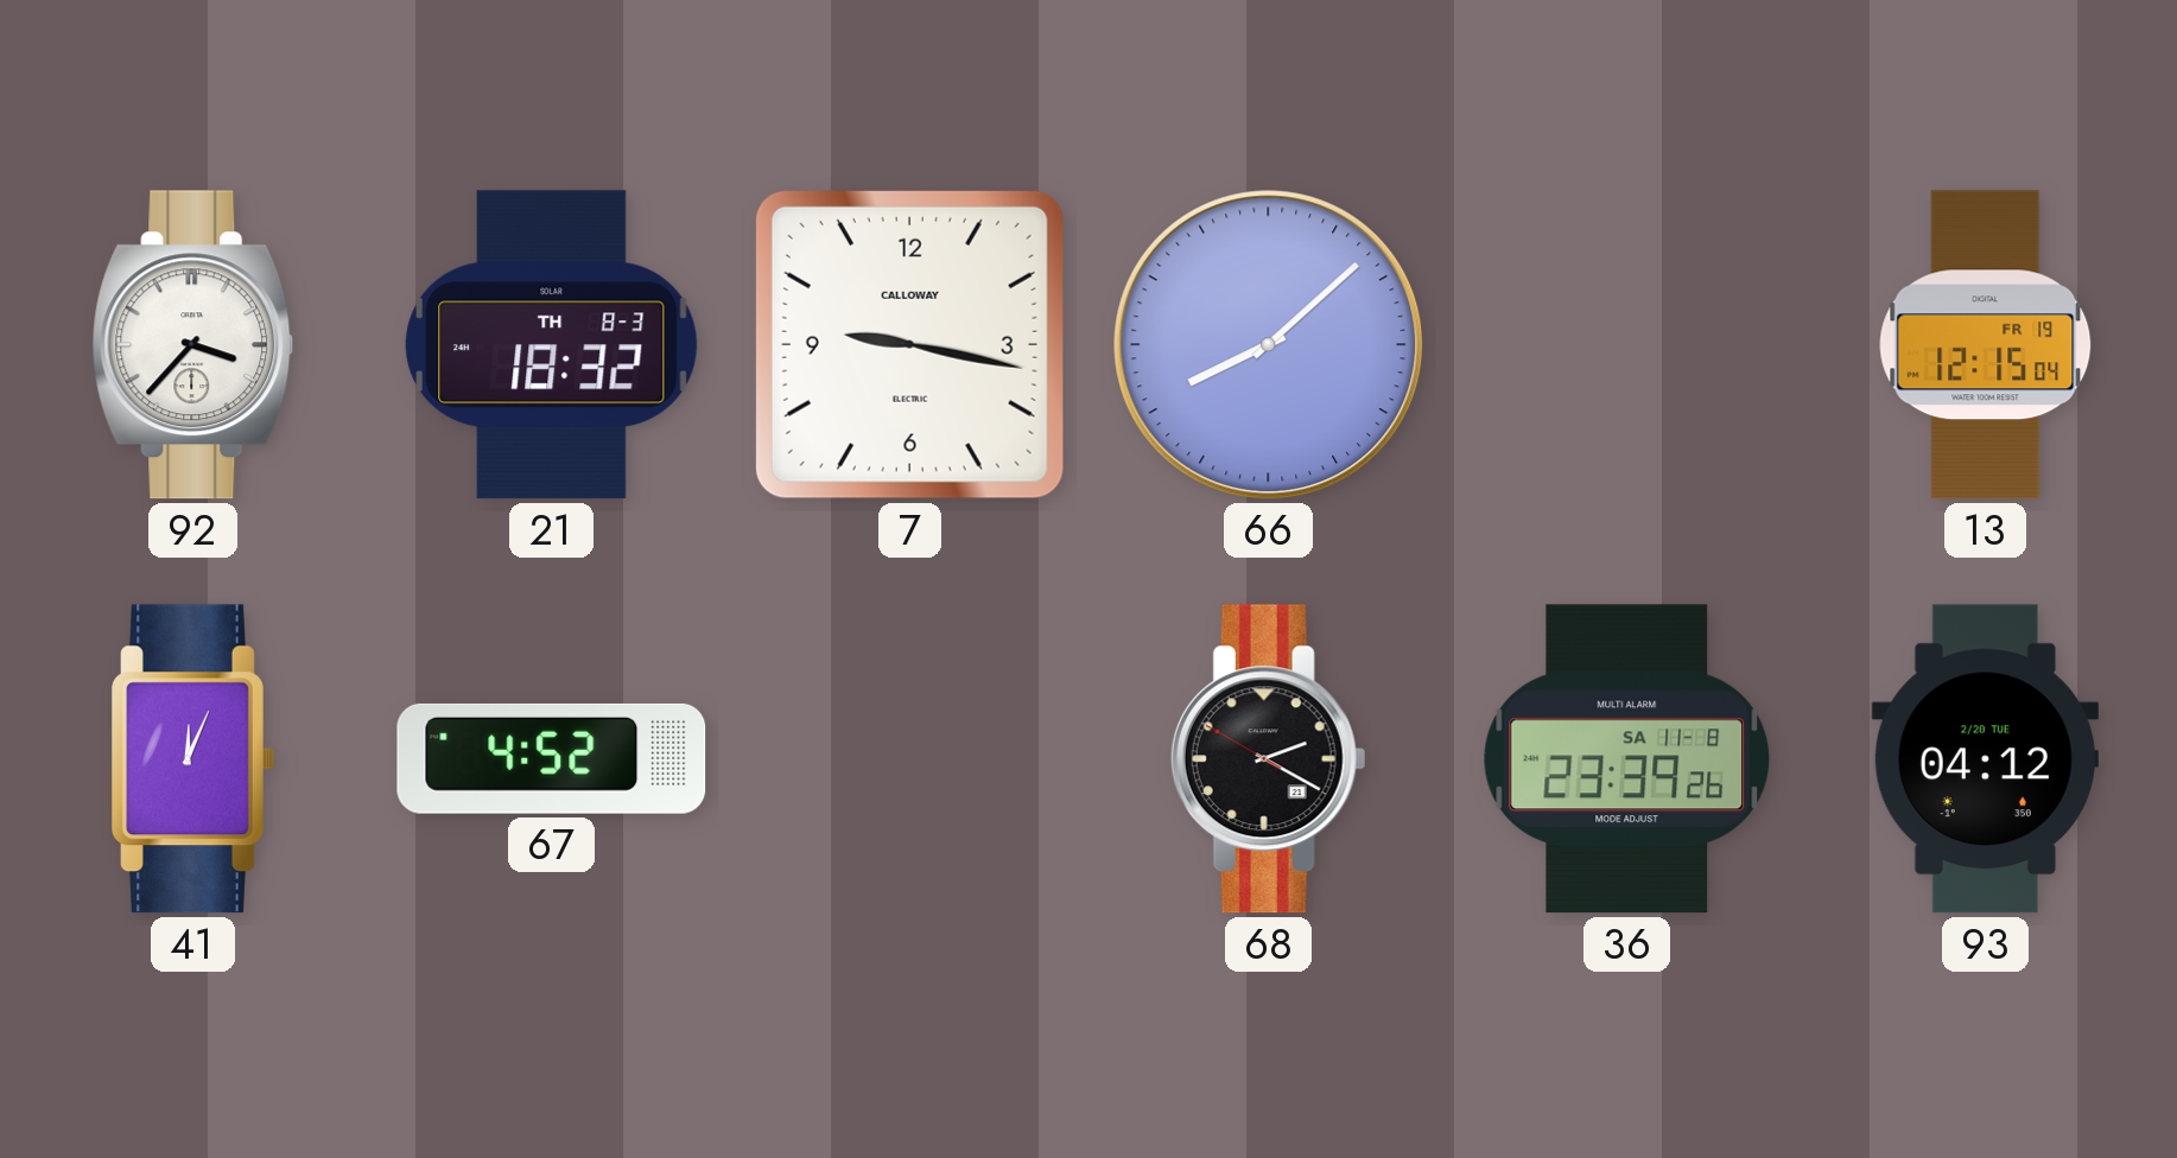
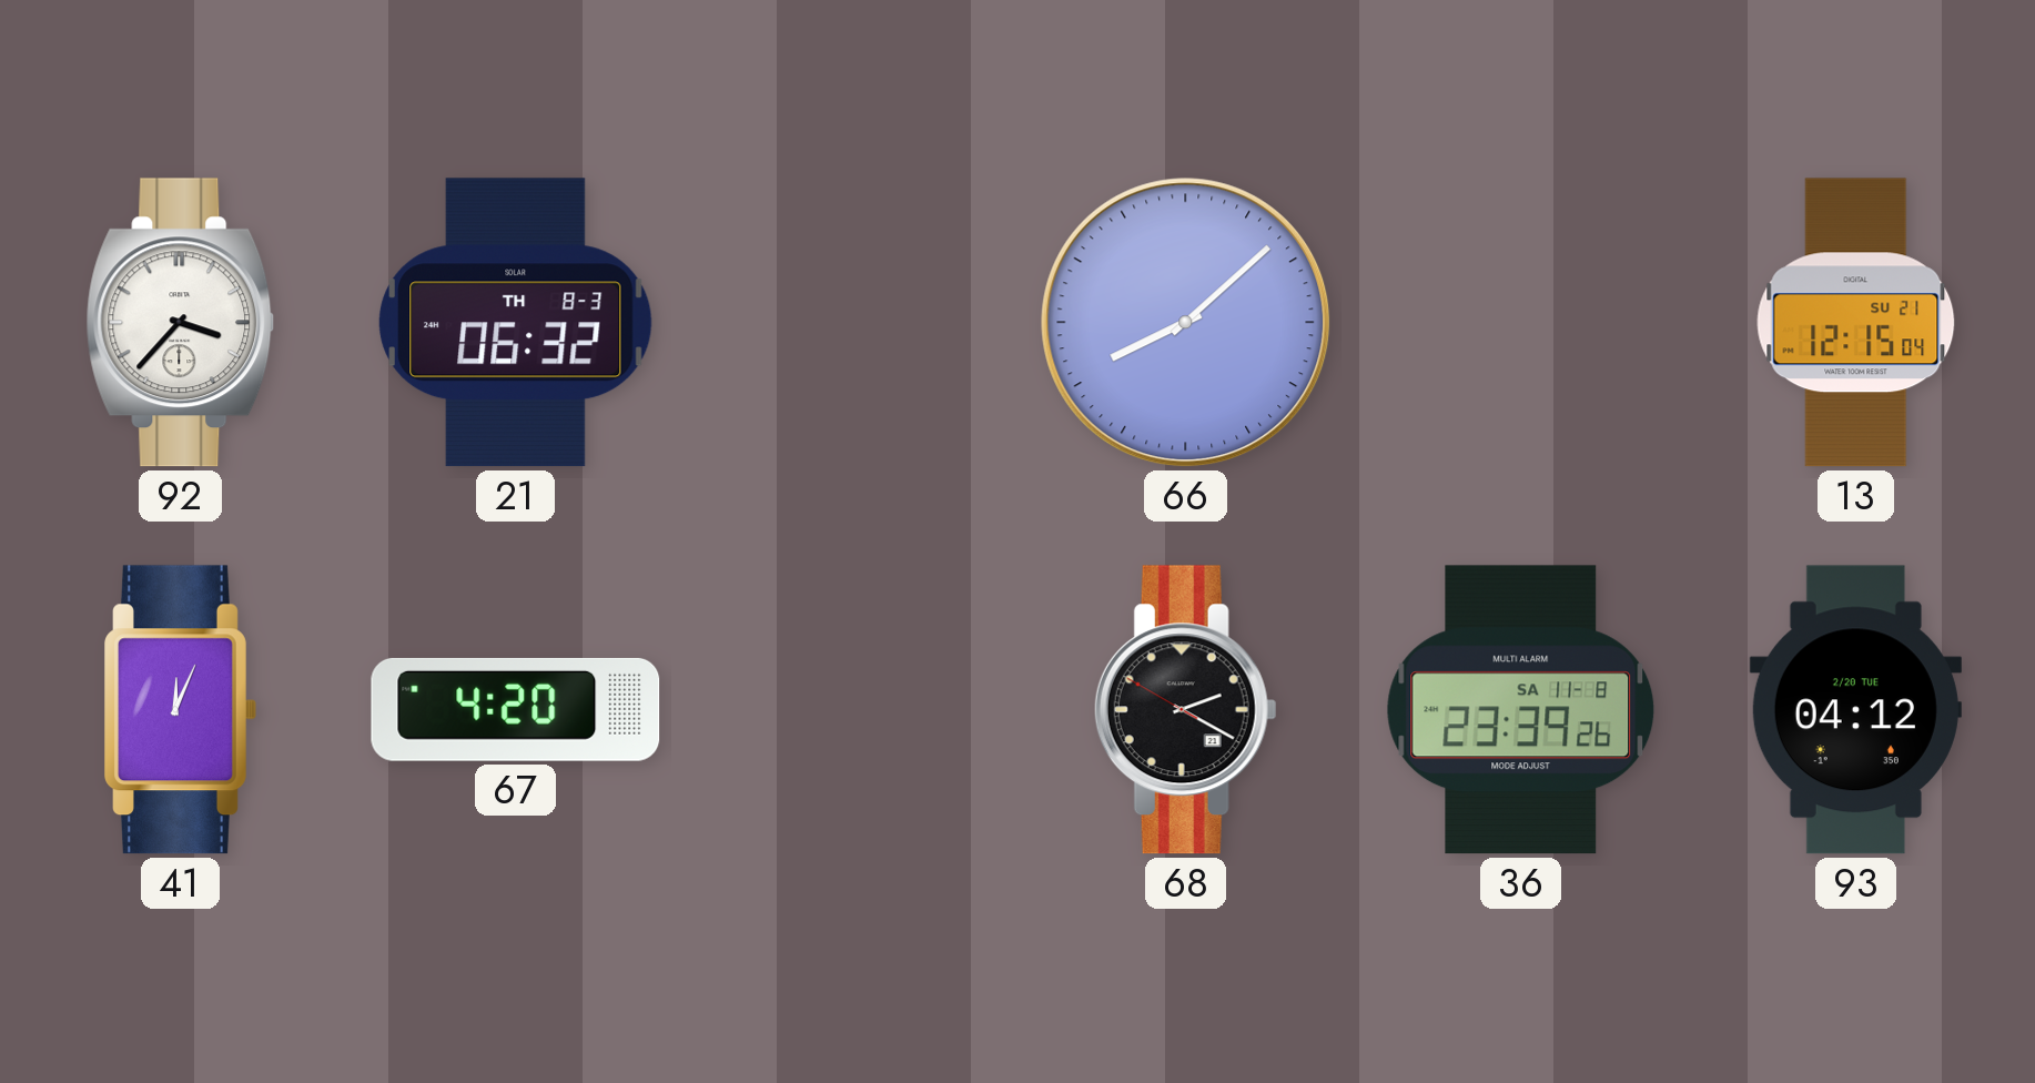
21: 18:32 -> 06:32
7: 9:17 -> none
13 date: FR 19 -> SU 21
67: 4:52 -> 4:20
